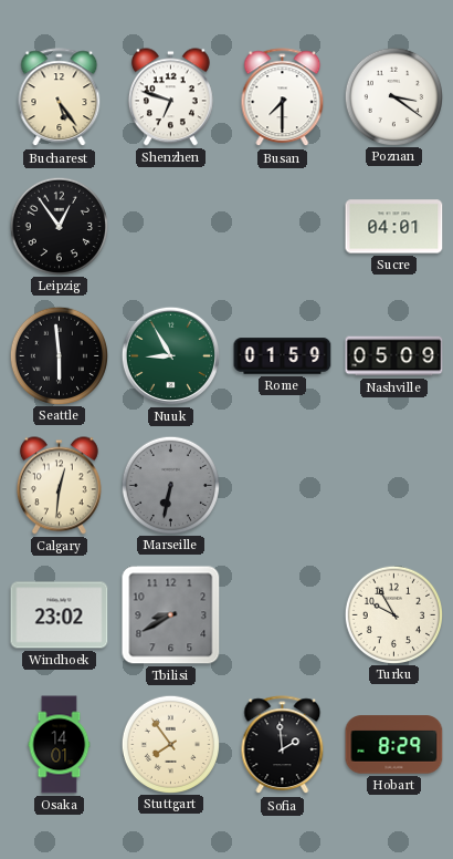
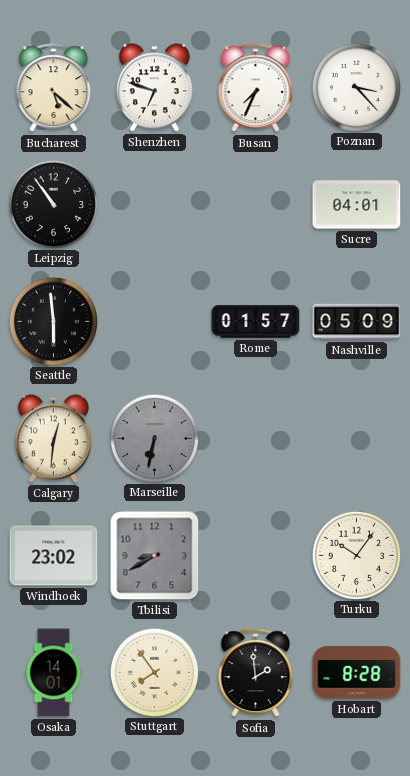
Bucharest: 5:24 -> 5:22
Busan: 7:30 -> 7:34
Poznan: 3:21 -> 3:23
Leipzig: 12:54 -> 10:54
Nuuk: 8:55 -> none
Rome: 01:59 -> 01:57
Turku: 9:55 -> 10:06
Hobart: 8:29 -> 8:28
